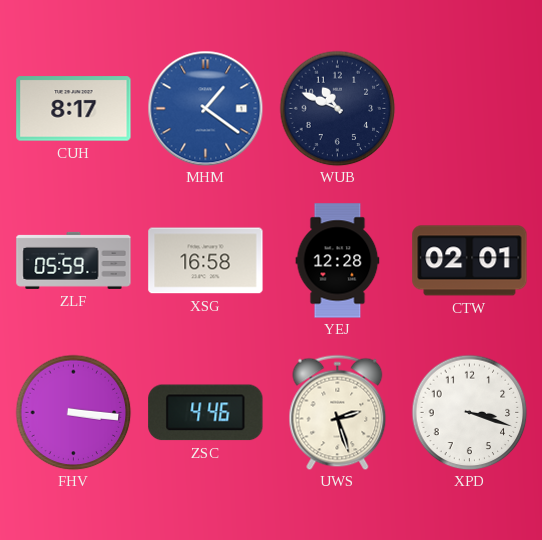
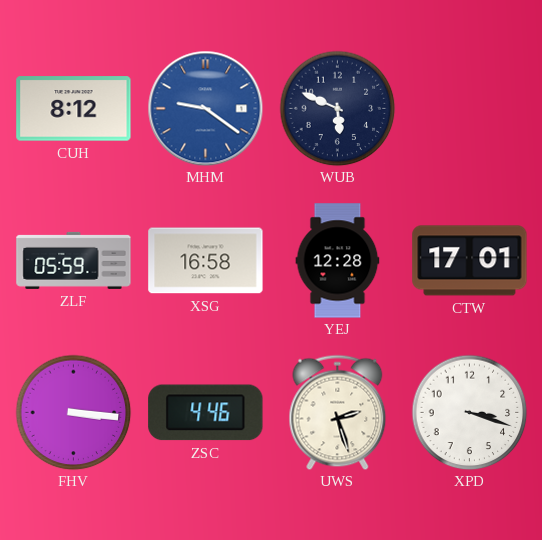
CUH: 8:17 -> 8:12
MHM: 1:21 -> 9:21
WUB: 10:49 -> 5:49
CTW: 02:01 -> 17:01
